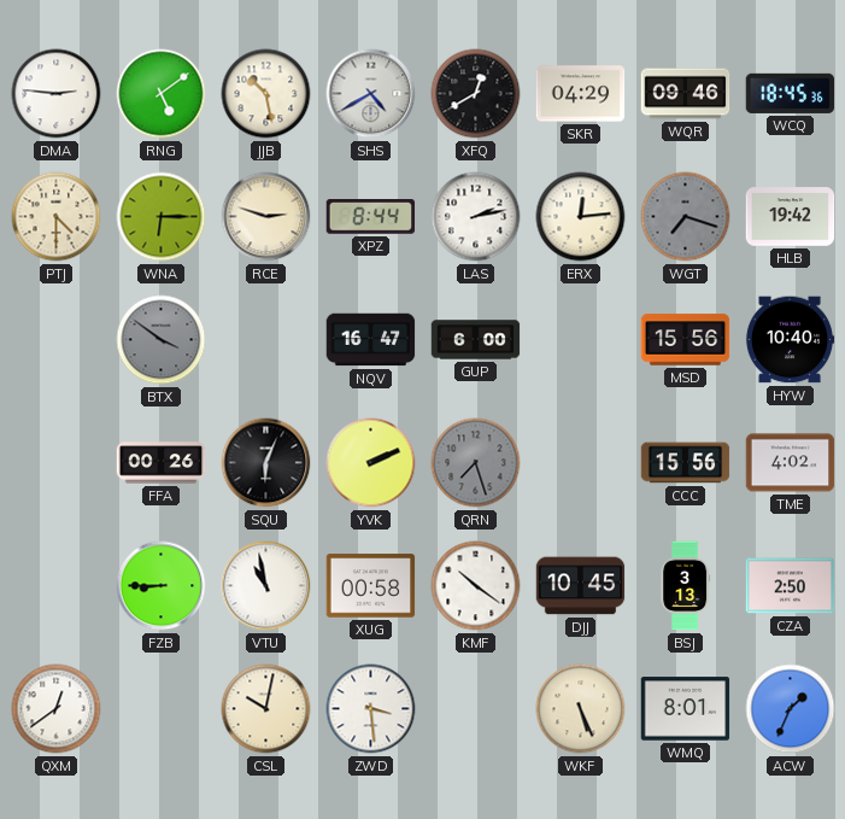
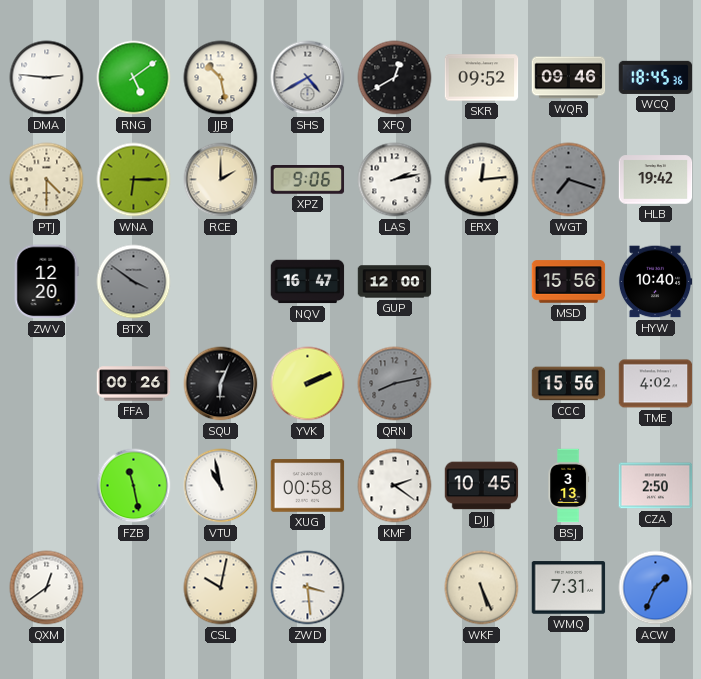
SKR: 04:29 -> 09:52
RCE: 2:48 -> 2:00
XPZ: 8:44 -> 9:06
ZWV: none -> 12:20
GUP: 6:00 -> 12:00
QRN: 7:27 -> 8:13
FZB: 8:45 -> 11:28
KMF: 10:21 -> 2:21
WMQ: 8:01 -> 7:31
